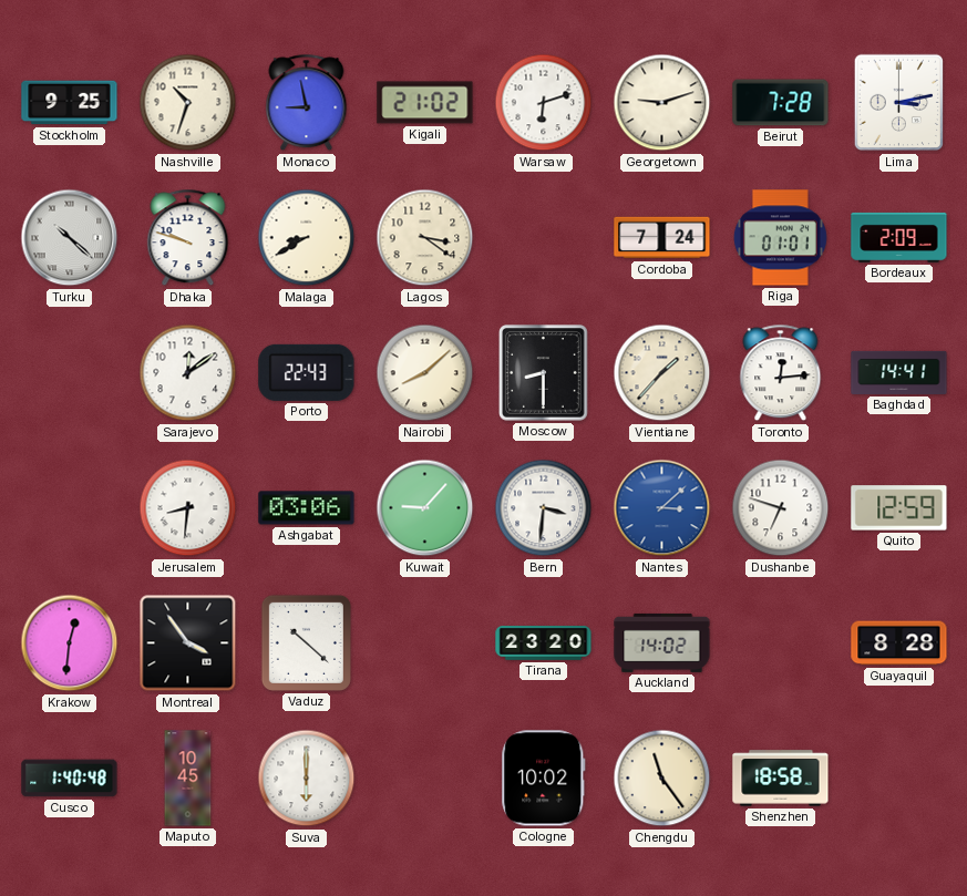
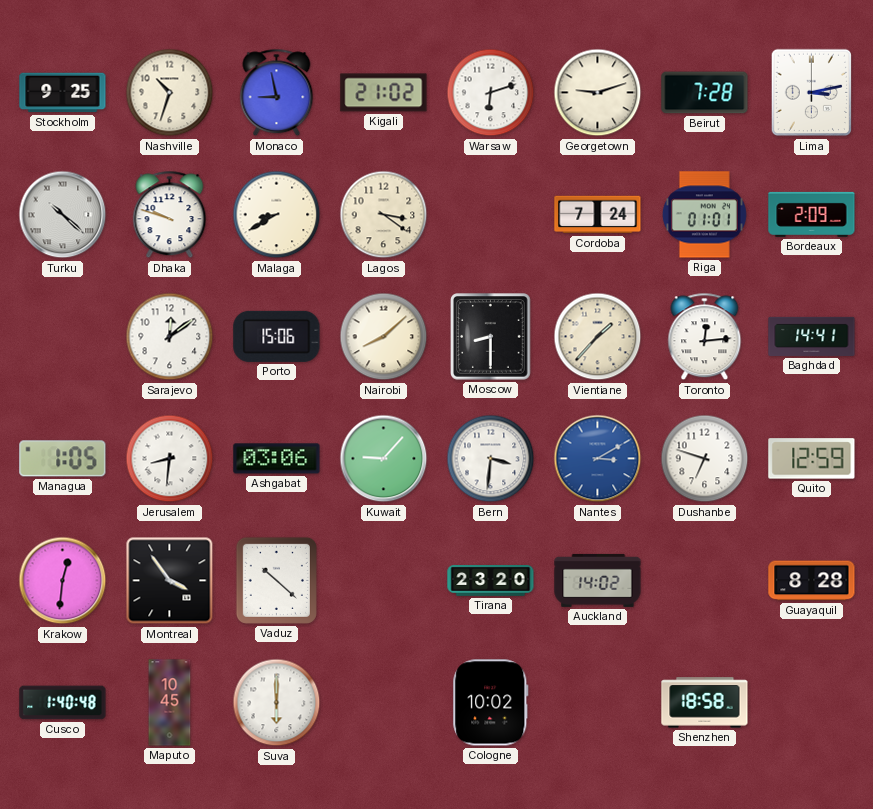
Porto: 22:43 -> 15:06
Managua: none -> 1:05
Nantes: 3:08 -> 3:10
Chengdu: 11:24 -> none
